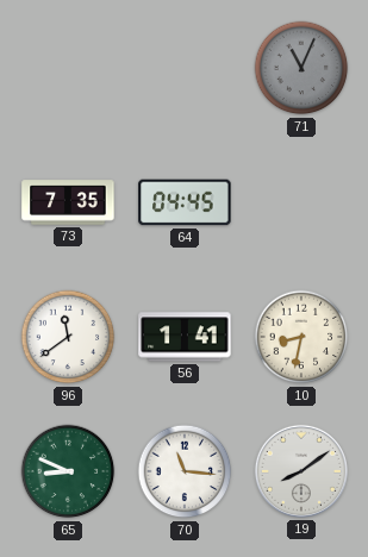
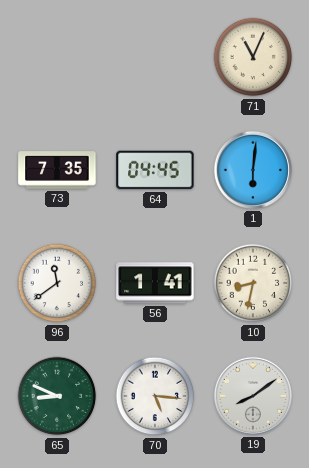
71 dial: grey -> cream
1: none -> 6:01
70: 11:16 -> 5:16
